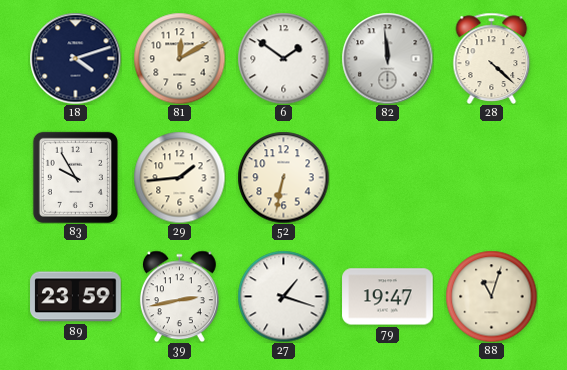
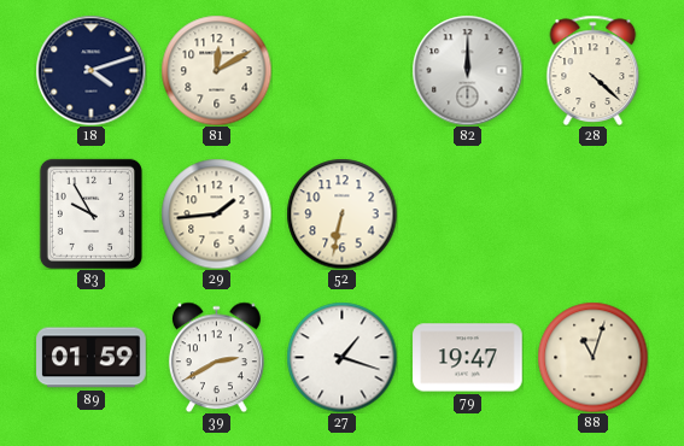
6: 1:51 -> none
82: 11:59 -> 12:00
89: 23:59 -> 01:59
39: 2:43 -> 2:40
